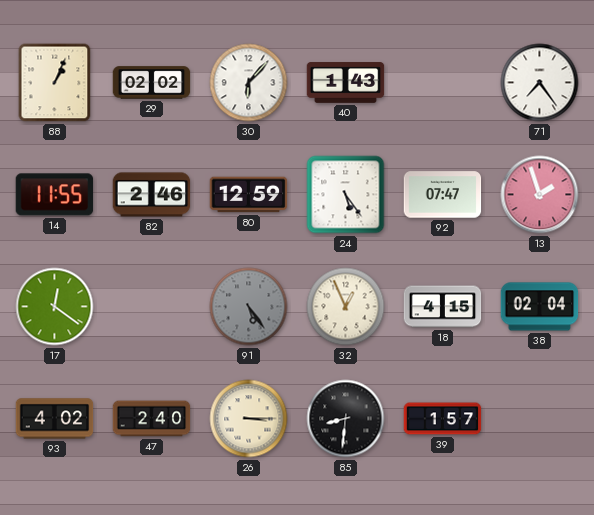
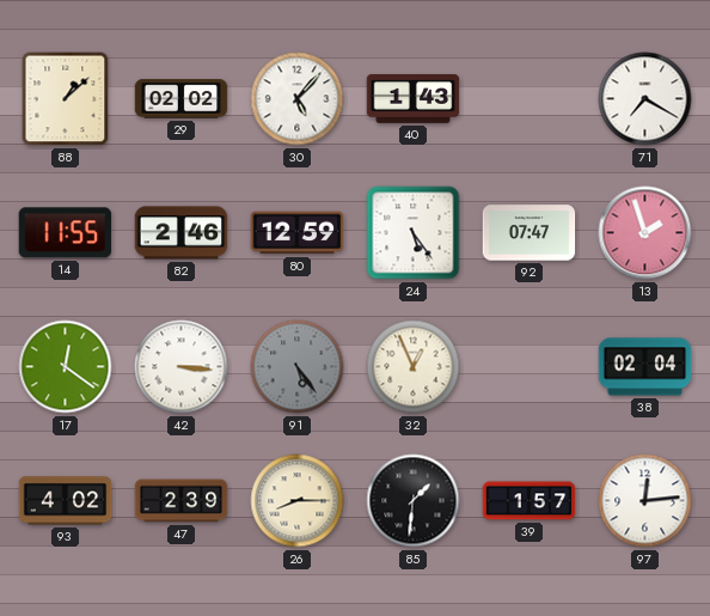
88: 1:04 -> 1:08
30: 6:07 -> 5:07
71: 7:24 -> 7:20
42: none -> 3:16
18: 4:15 -> none
47: 2:40 -> 2:39
26: 3:15 -> 8:15
85: 8:31 -> 1:31
97: none -> 12:14
